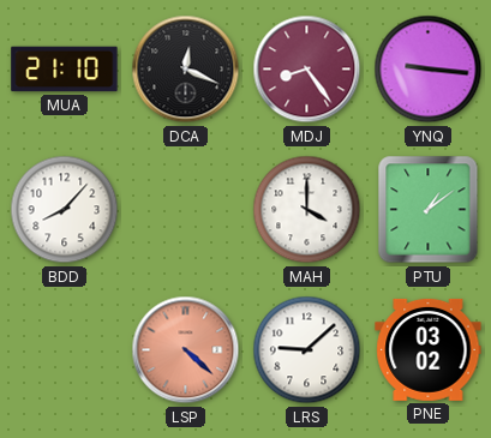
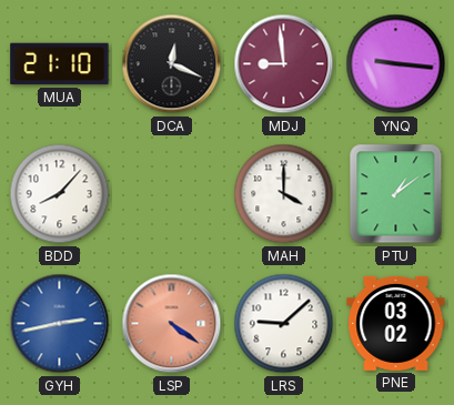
MDJ: 8:24 -> 8:59
GYH: none -> 2:43
LSP: 4:22 -> 4:21
